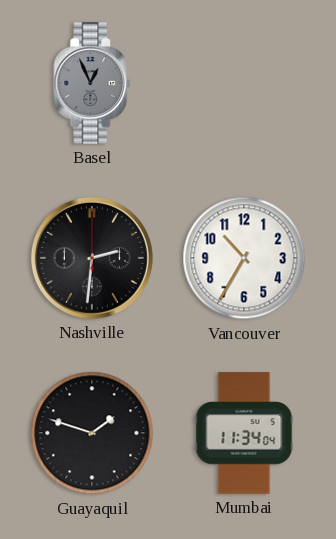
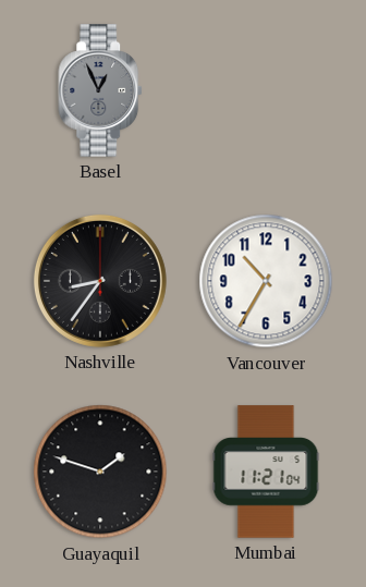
Nashville: 2:31 -> 8:36
Mumbai: 11:34 -> 11:21
